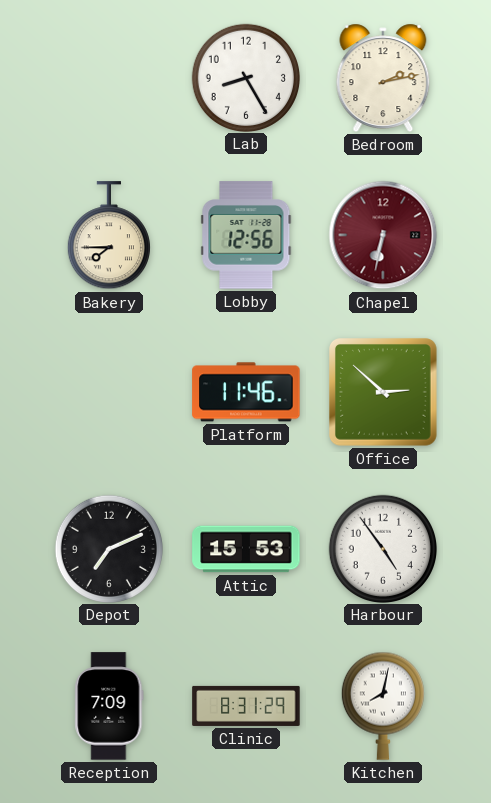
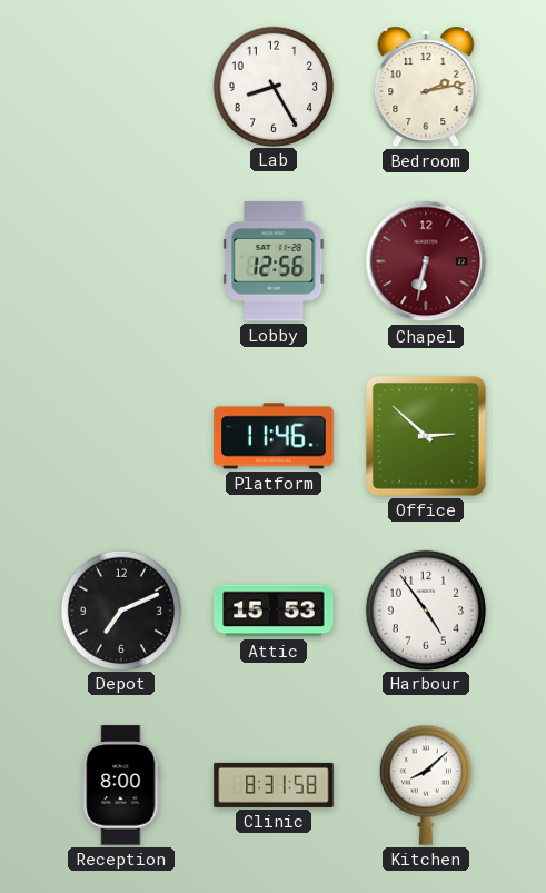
Bakery: 7:45 -> none
Reception: 7:09 -> 8:00
Clinic: 8:31:29 -> 8:31:58
Kitchen: 8:02 -> 8:08
